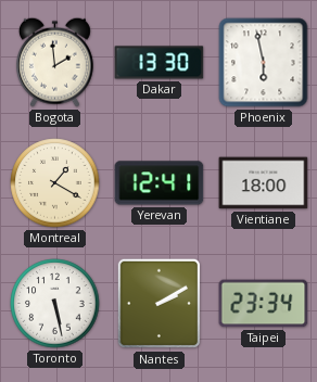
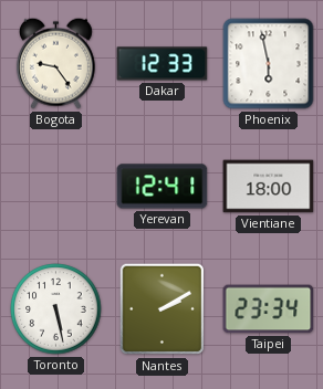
Bogota: 1:59 -> 9:24
Dakar: 13:30 -> 12:33
Montreal: 1:20 -> none
